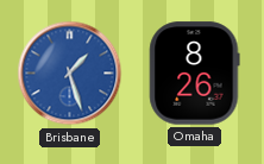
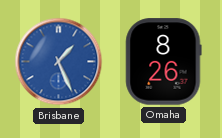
Brisbane: 1:27 -> 1:26
